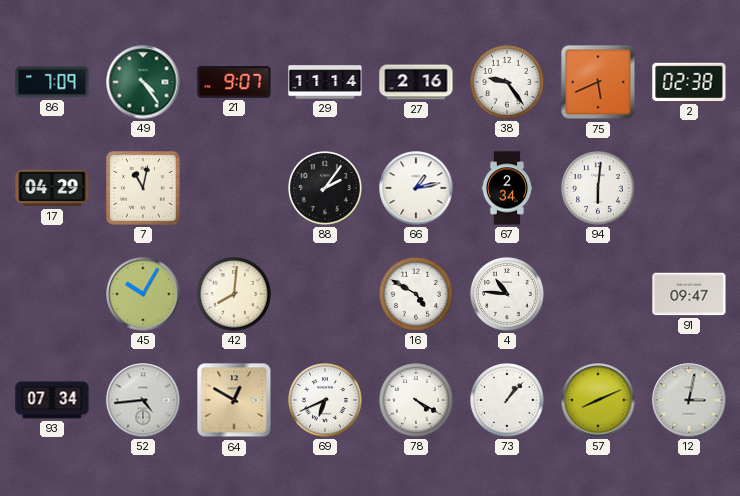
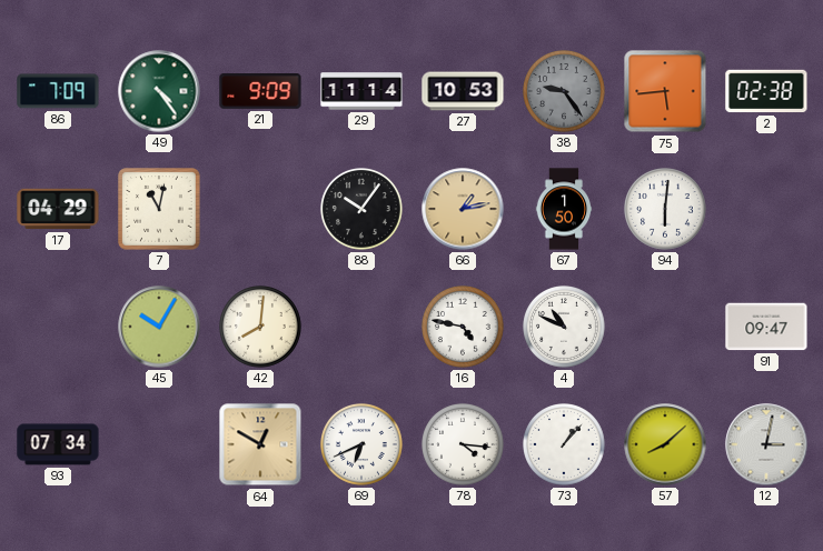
21: 9:07 -> 9:09
27: 2:16 -> 10:53
38 dial: white -> grey
75: 5:41 -> 5:44
88: 2:06 -> 10:06
66 dial: white -> champagne
67: 2:34 -> 1:50
16: 4:50 -> 4:47
4: 10:46 -> 10:49
52: 4:44 -> none
78: 4:20 -> 4:16
57: 8:11 -> 8:08
